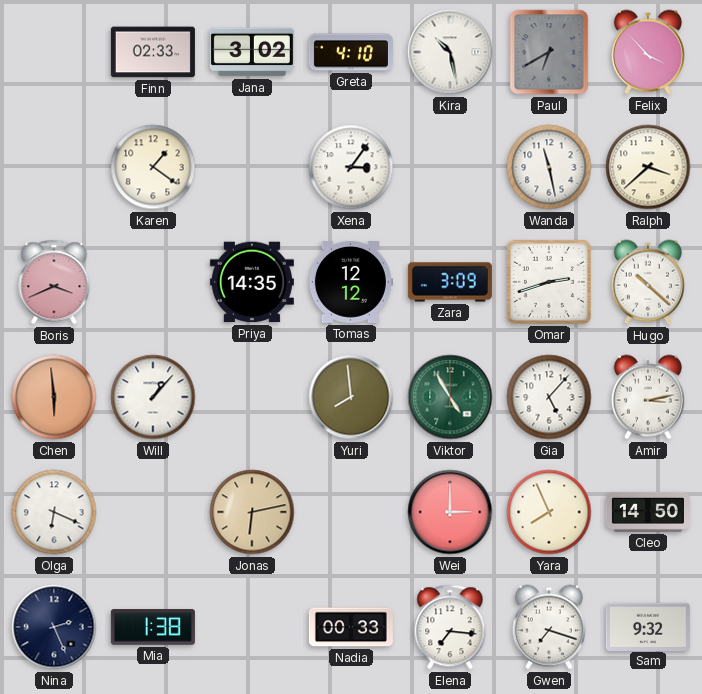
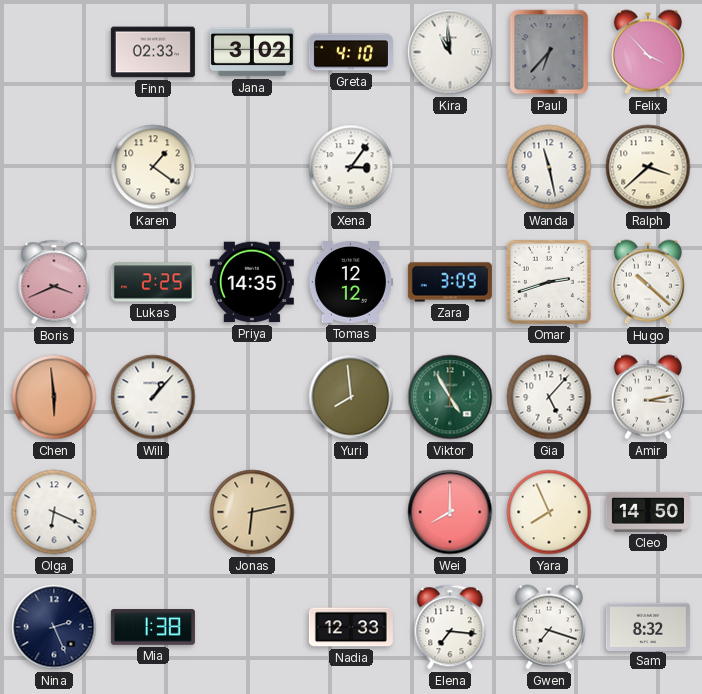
Kira: 10:28 -> 10:59
Paul: 6:40 -> 6:37
Lukas: none -> 2:25
Wei: 3:00 -> 8:00
Nadia: 00:33 -> 12:33
Sam: 9:32 -> 8:32
